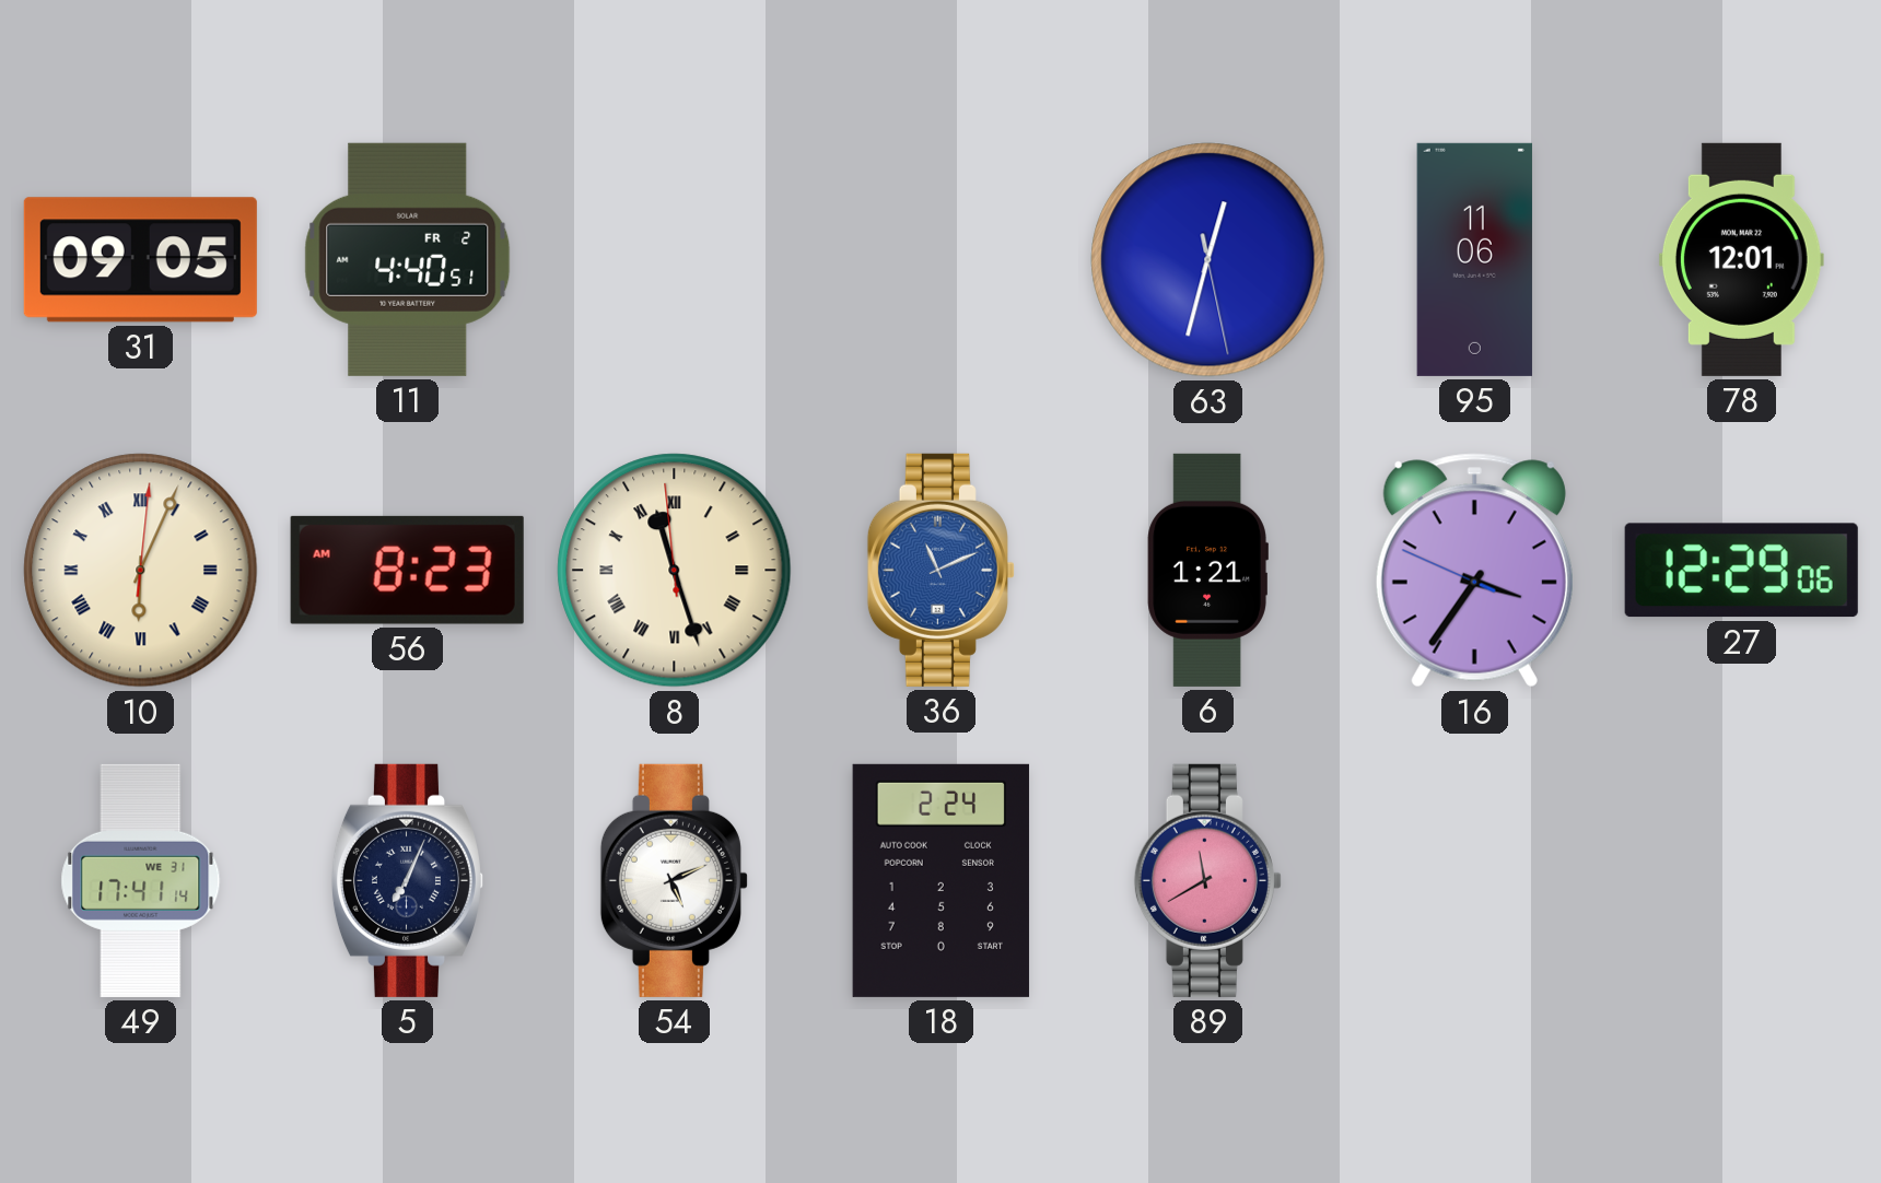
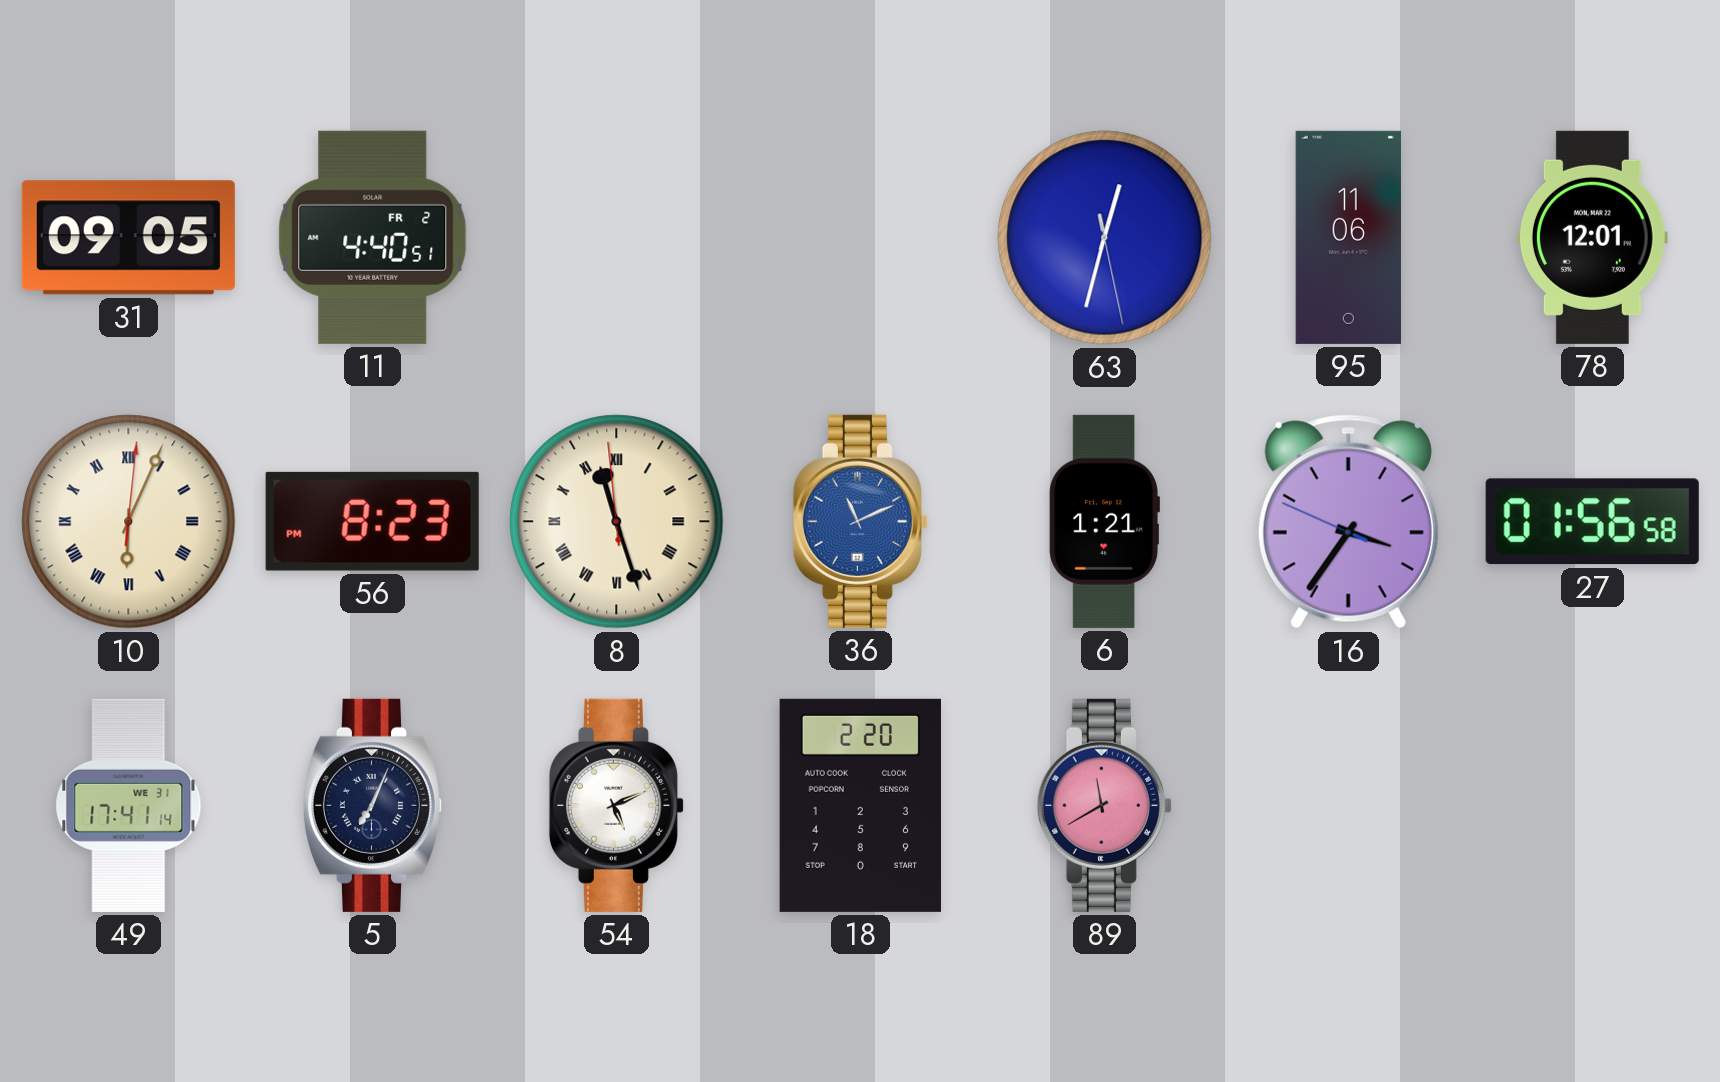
56: 8:23 AM -> 8:23 PM
27: 12:29 -> 01:56
18: 2:24 -> 2:20
